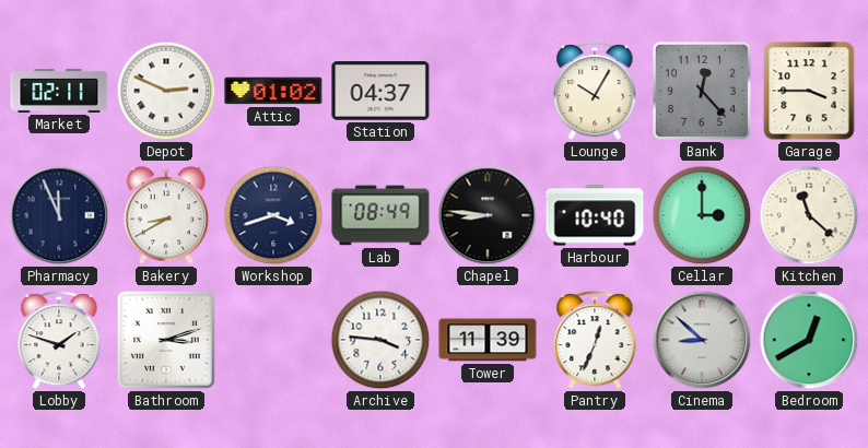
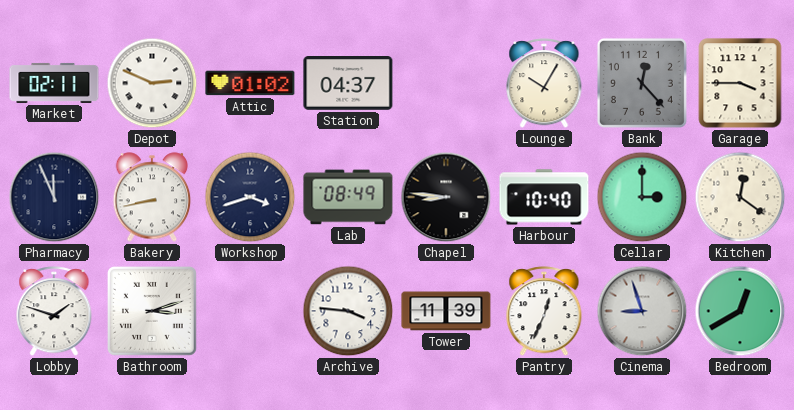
Bakery: 8:40 -> 8:43
Kitchen: 11:22 -> 12:21
Cinema: 8:52 -> 8:57
